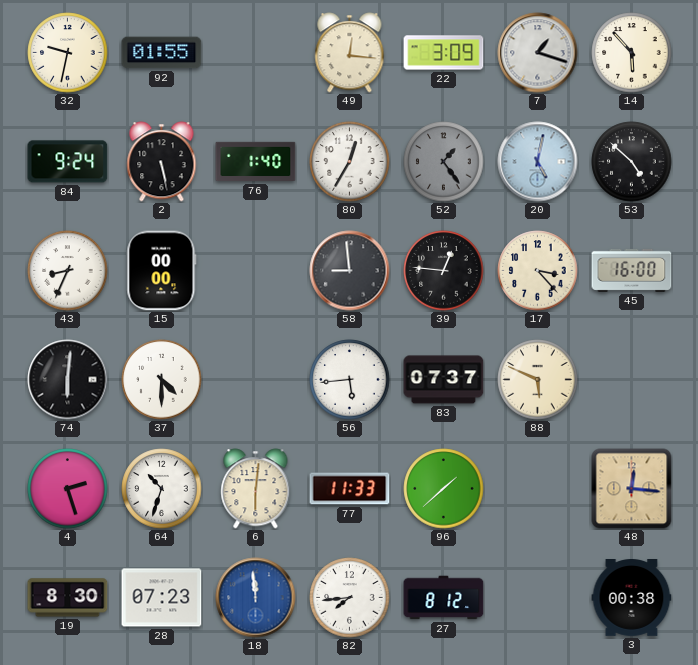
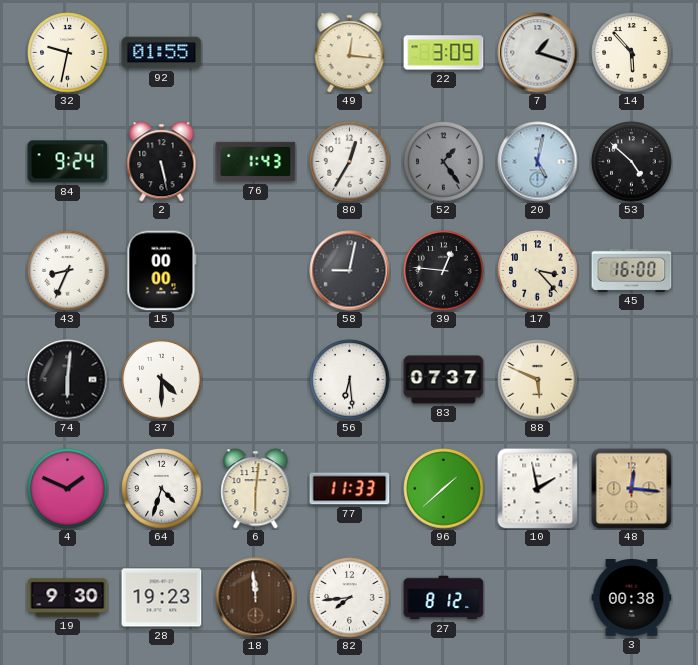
76: 1:40 -> 1:43
58: 8:59 -> 9:02
56: 5:44 -> 6:29
4: 2:27 -> 1:49
64: 10:33 -> 4:33
10: none -> 1:58
19: 8:30 -> 9:30
28: 07:23 -> 19:23
18 dial: blue -> brown
